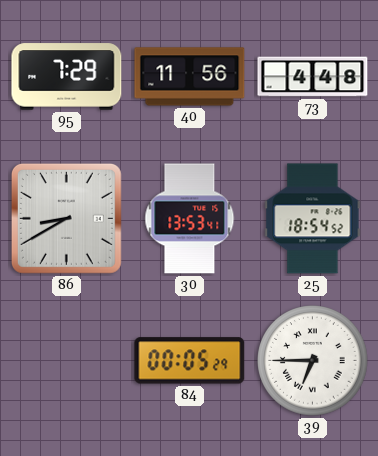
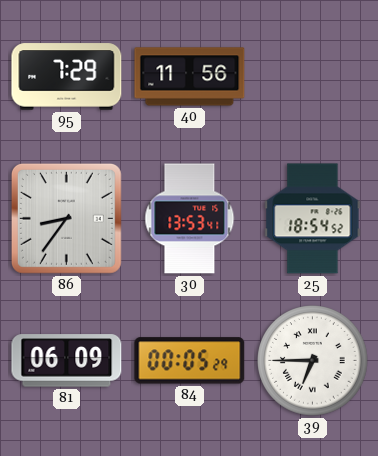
73: 4:48 -> none
86: 8:40 -> 8:36
81: none -> 06:09
